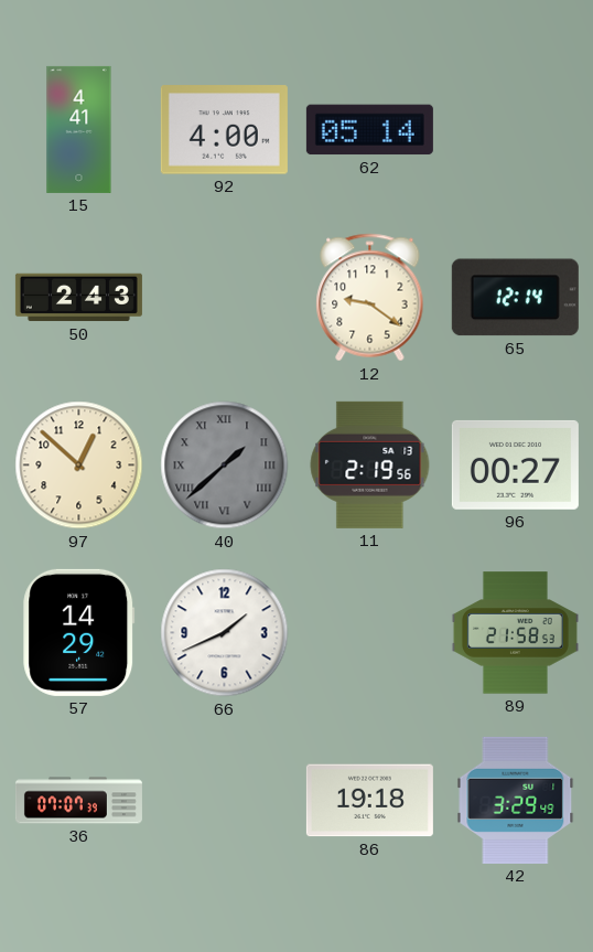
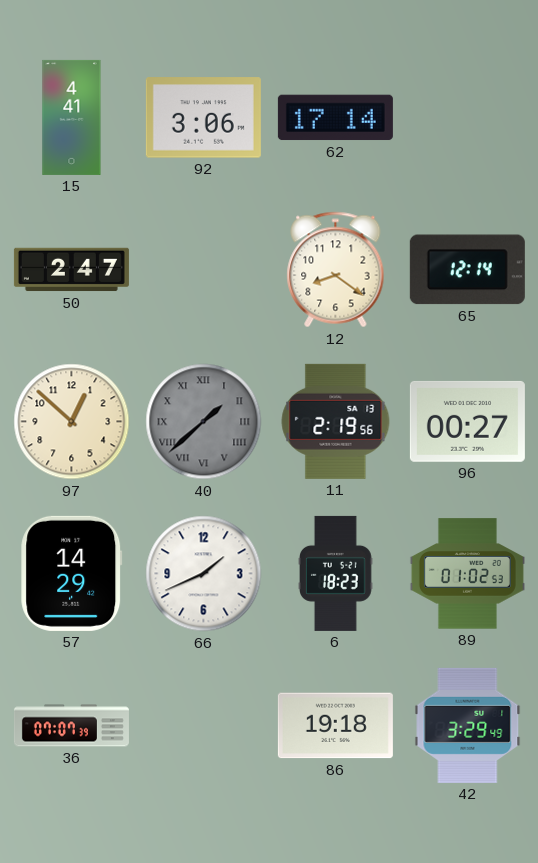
92: 4:00 -> 3:06
62: 05:14 -> 17:14
50: 2:43 -> 2:47
12: 9:21 -> 8:21
6: none -> 18:23
89: 21:58 -> 01:02
